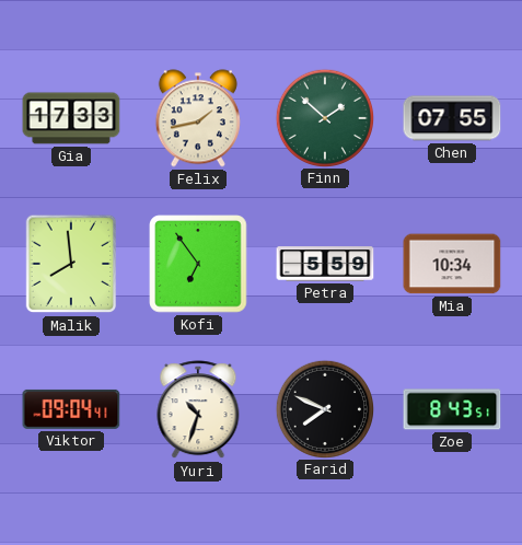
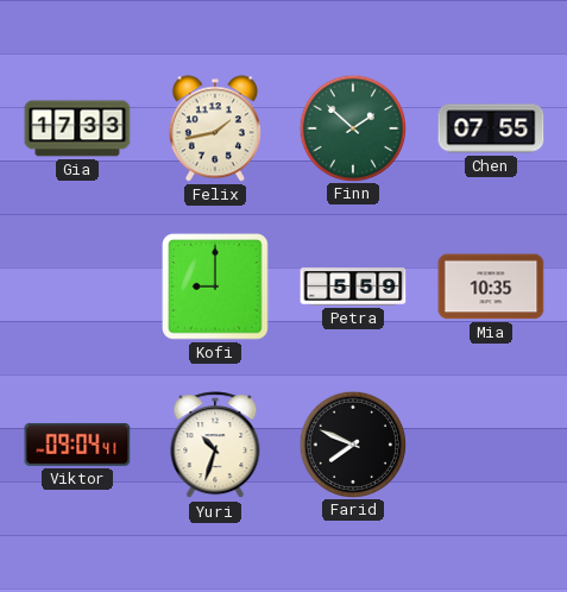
Malik: 7:59 -> none
Kofi: 6:54 -> 9:00
Mia: 10:34 -> 10:35
Zoe: 8:43 -> none
